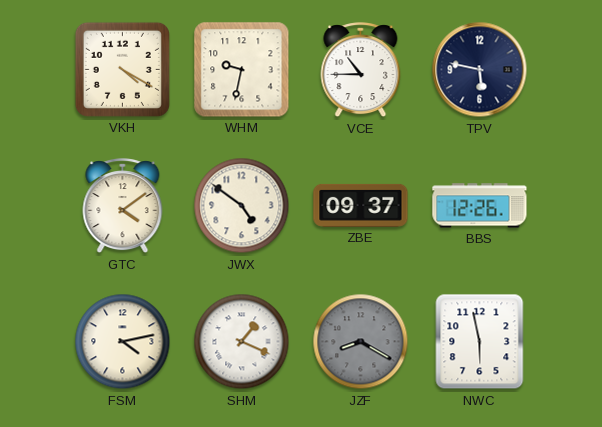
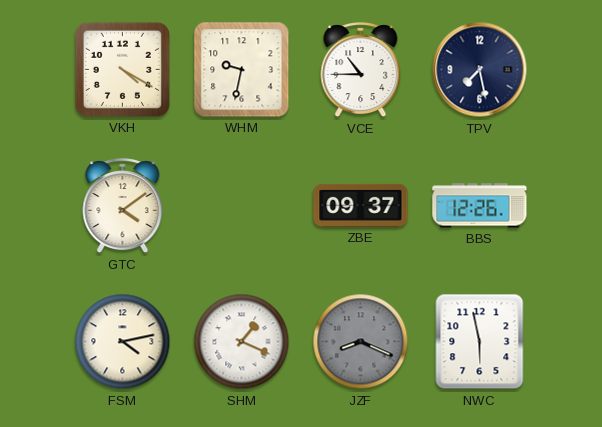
TPV: 5:47 -> 7:28
JWX: 4:51 -> none
JZF: 8:20 -> 8:19
